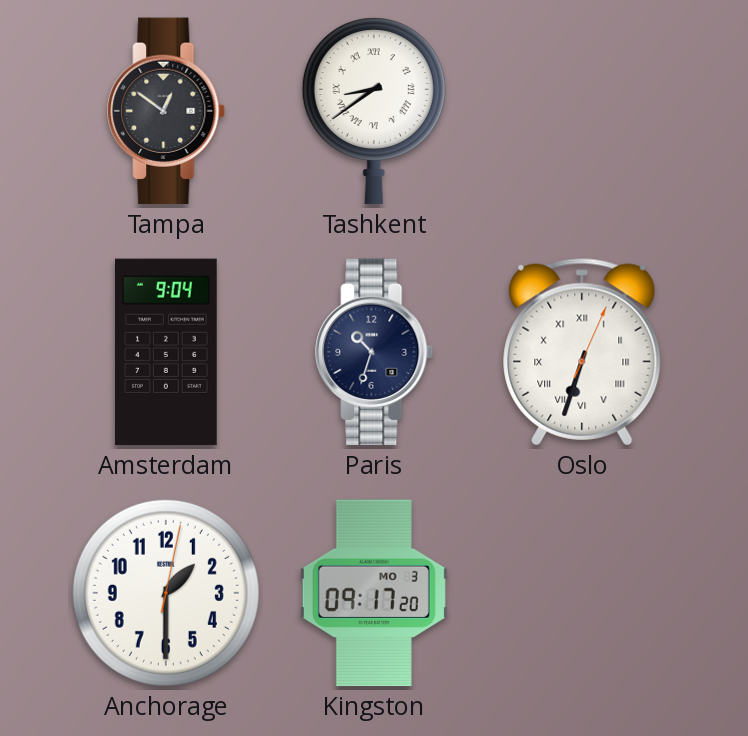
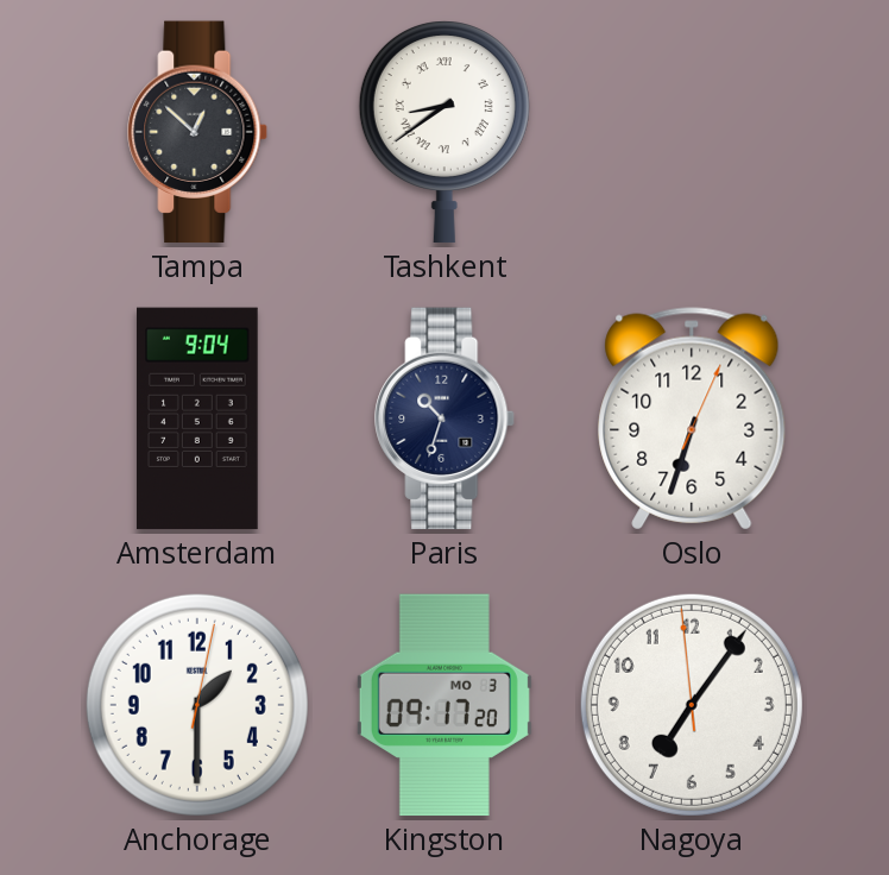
Tampa: 12:51 -> 12:52
Oslo numerals: Roman -> Arabic
Nagoya: none -> 7:05
